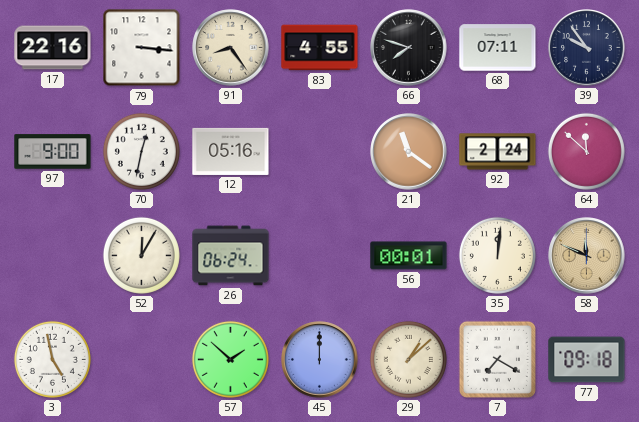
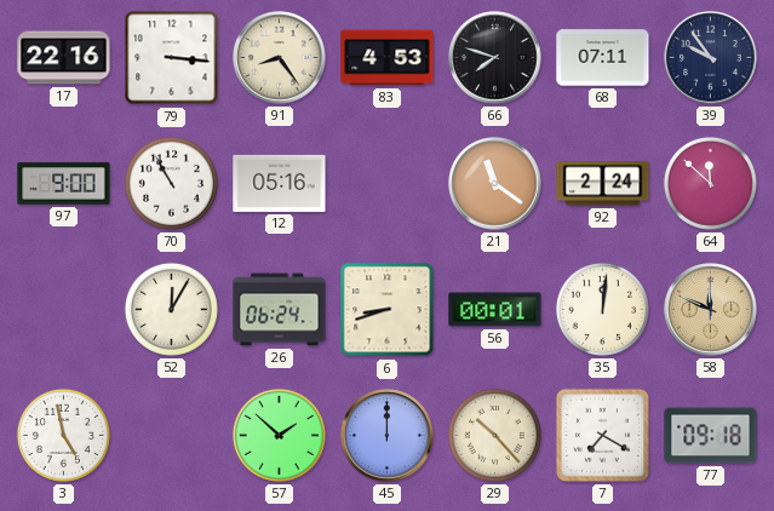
83: 4:55 -> 4:53
70: 12:32 -> 10:55
6: none -> 8:42
29: 1:08 -> 10:23
